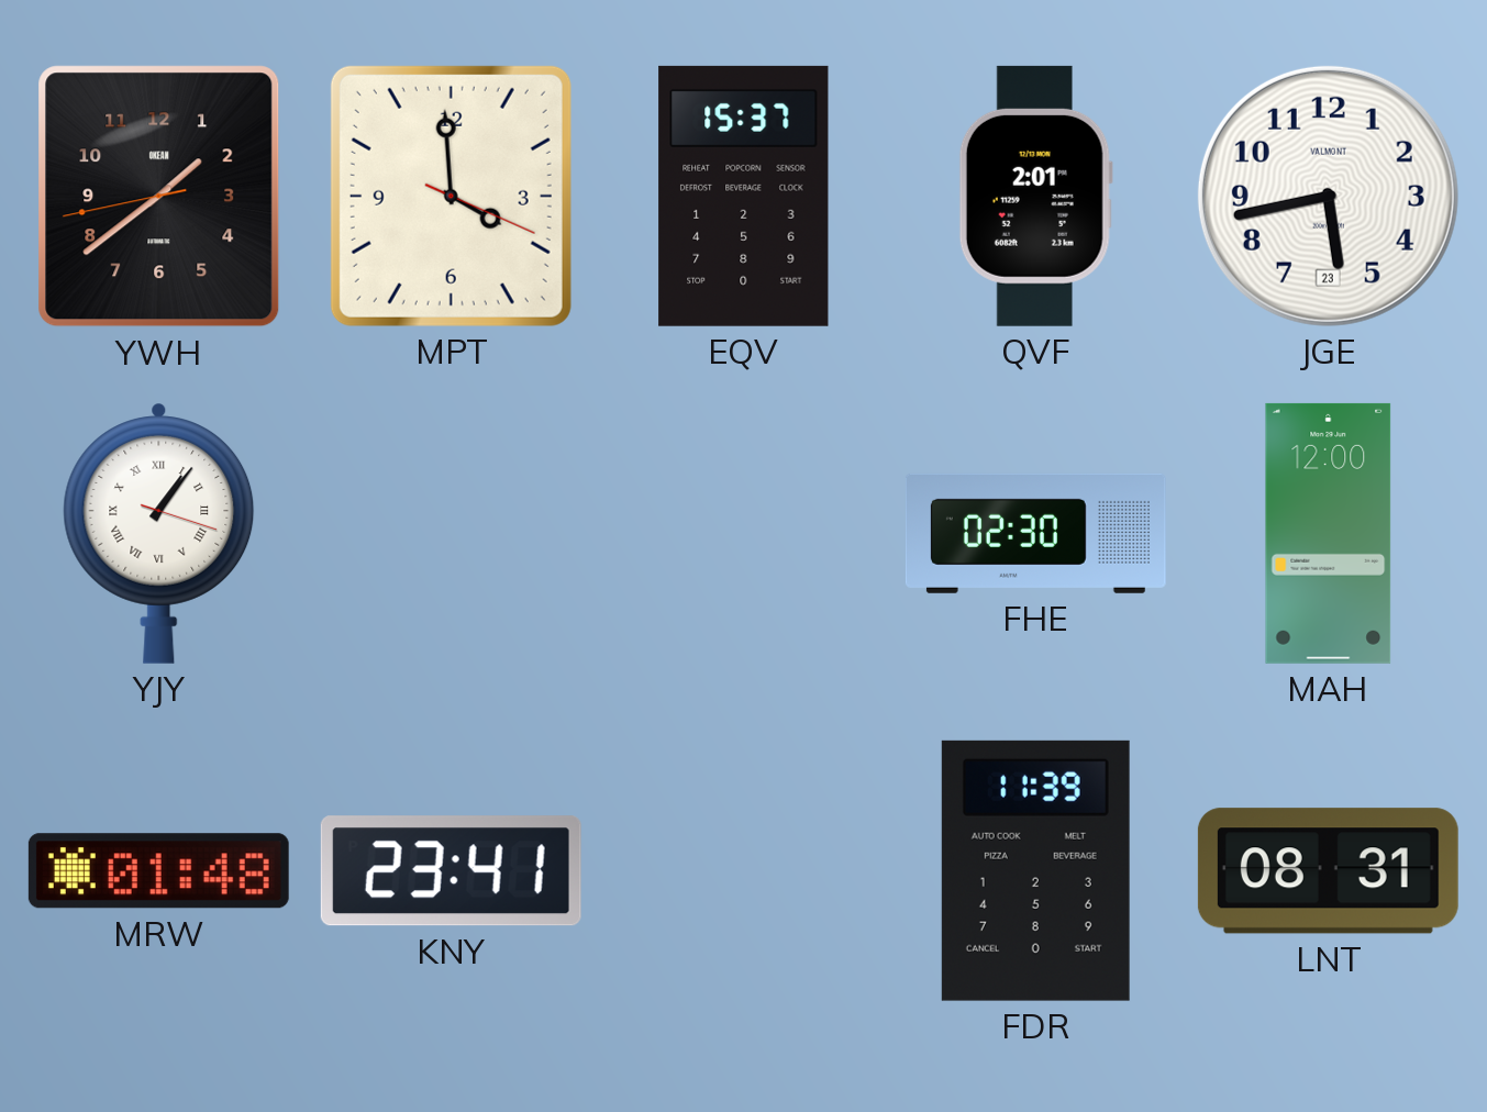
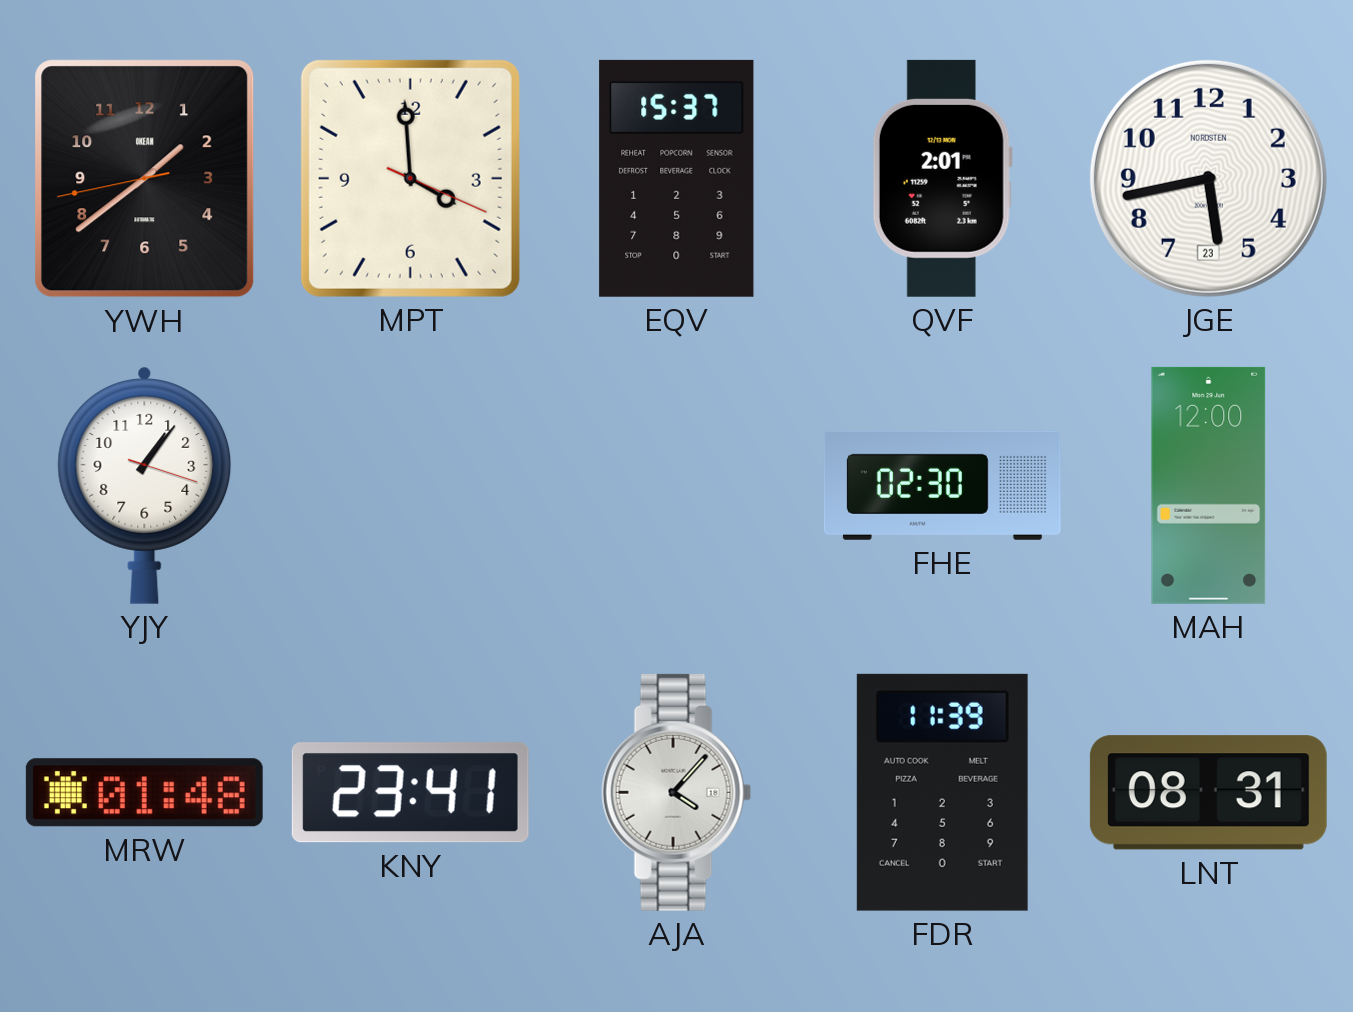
JGE brand: VALMONT -> NORDSTEN
YJY numerals: Roman -> Arabic
AJA: none -> 4:07
